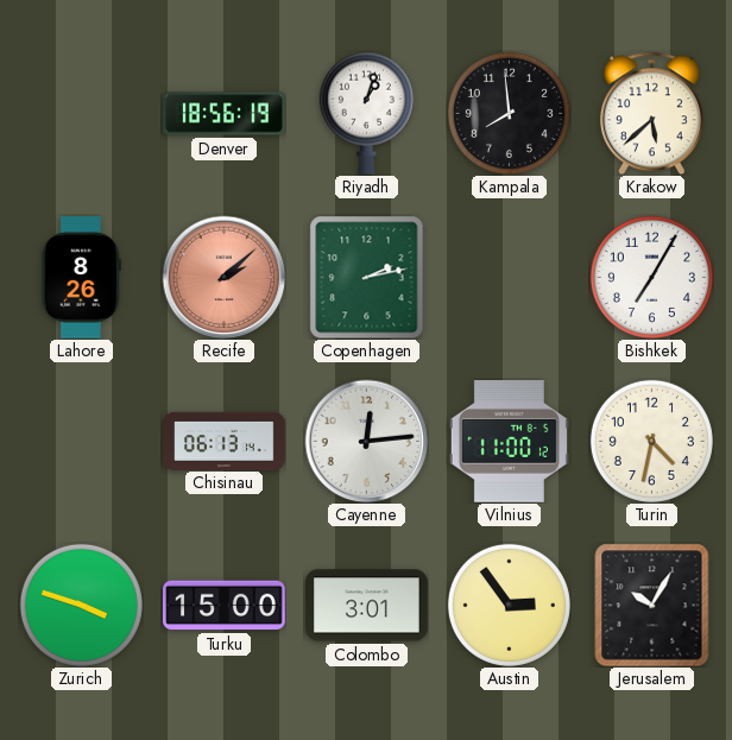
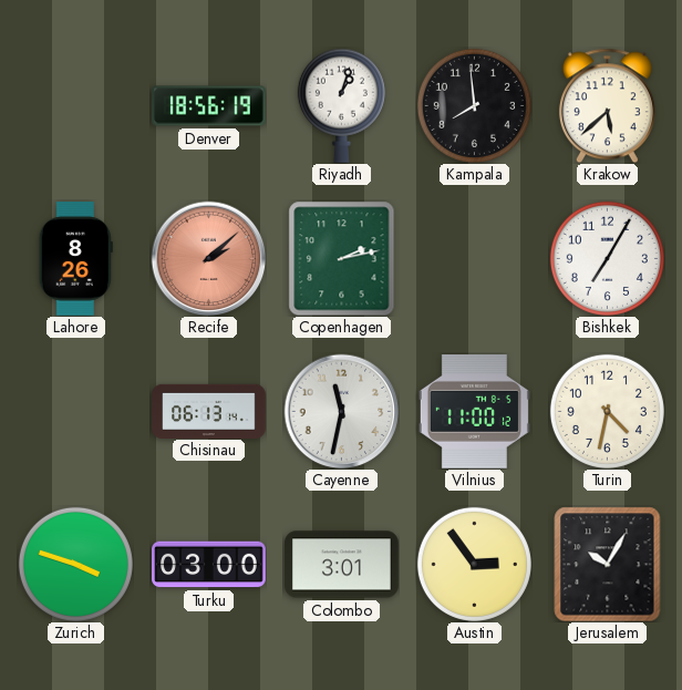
Cayenne: 12:14 -> 11:32
Turku: 15:00 -> 03:00
